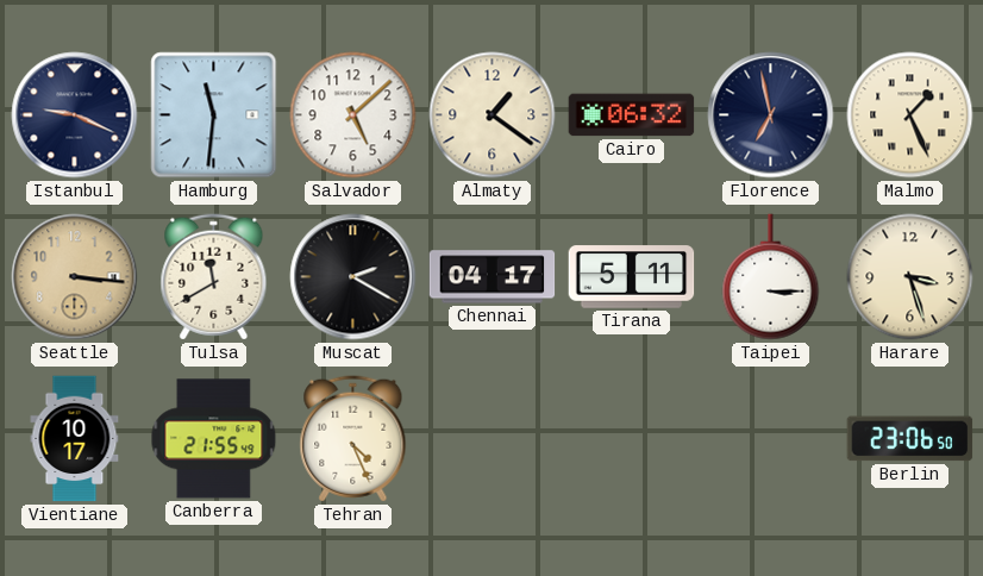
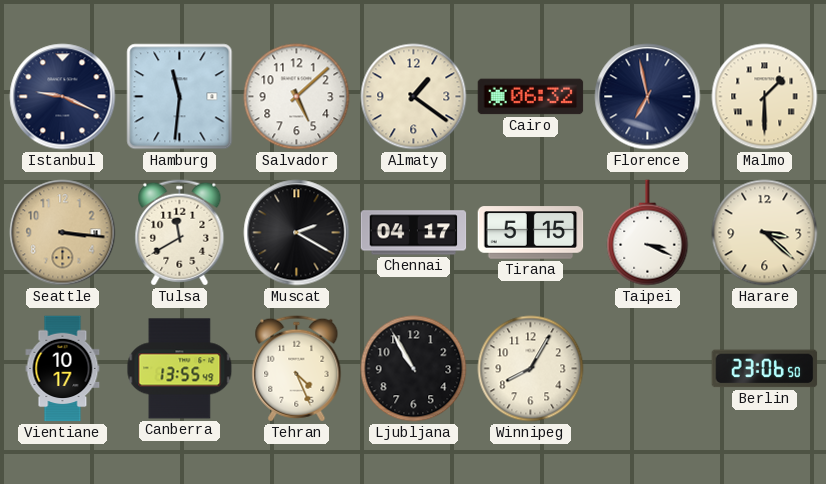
Malmo: 1:26 -> 1:30
Tirana: 5:11 -> 5:15
Taipei: 3:15 -> 3:19
Harare: 3:27 -> 3:22
Canberra: 21:55 -> 13:55
Ljubljana: none -> 10:55
Winnipeg: none -> 8:05
